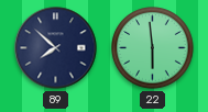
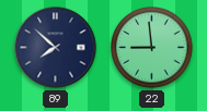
22: 5:59 -> 8:59
